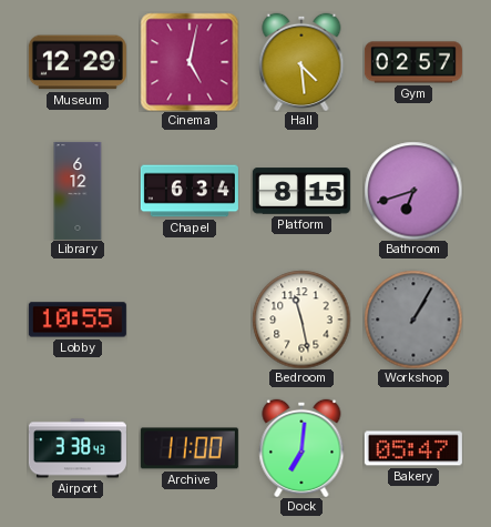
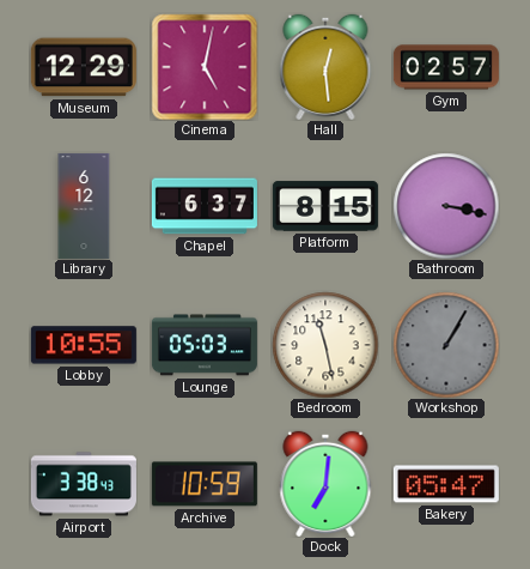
Hall: 4:29 -> 12:29
Chapel: 6:34 -> 6:37
Bathroom: 6:42 -> 3:17
Lounge: none -> 05:03
Archive: 11:00 -> 10:59
